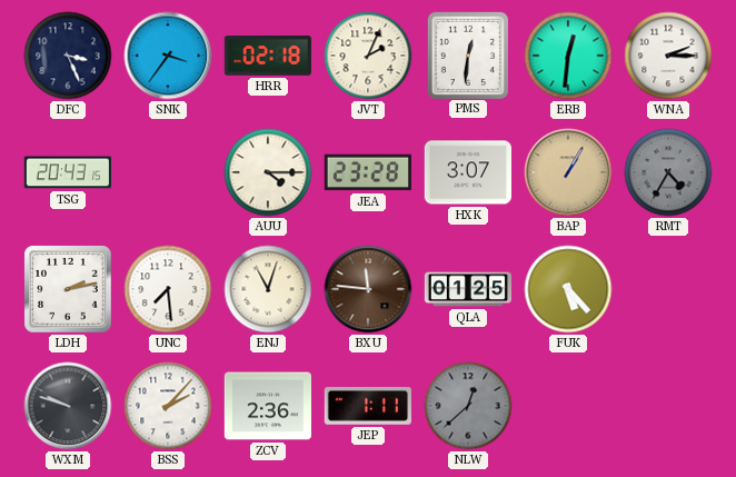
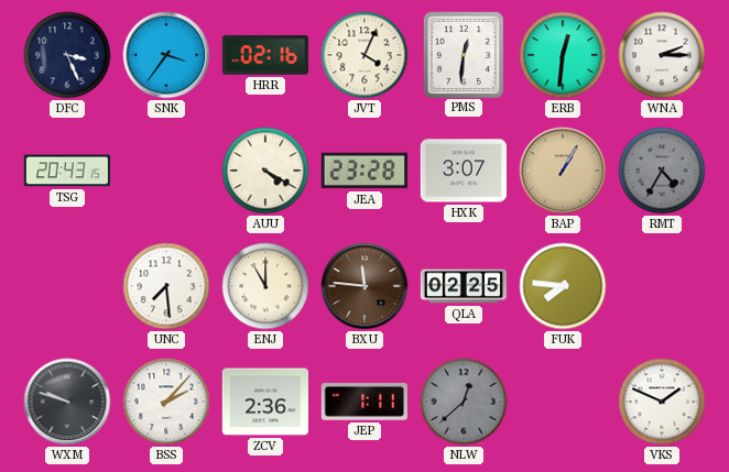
HRR: 02:18 -> 02:16
JVT: 2:04 -> 4:04
AUU: 4:15 -> 4:20
LDH: 2:13 -> none
ENJ: 11:03 -> 11:00
QLA: 01:25 -> 02:25
FUK: 5:23 -> 7:46
VKS: none -> 1:49
